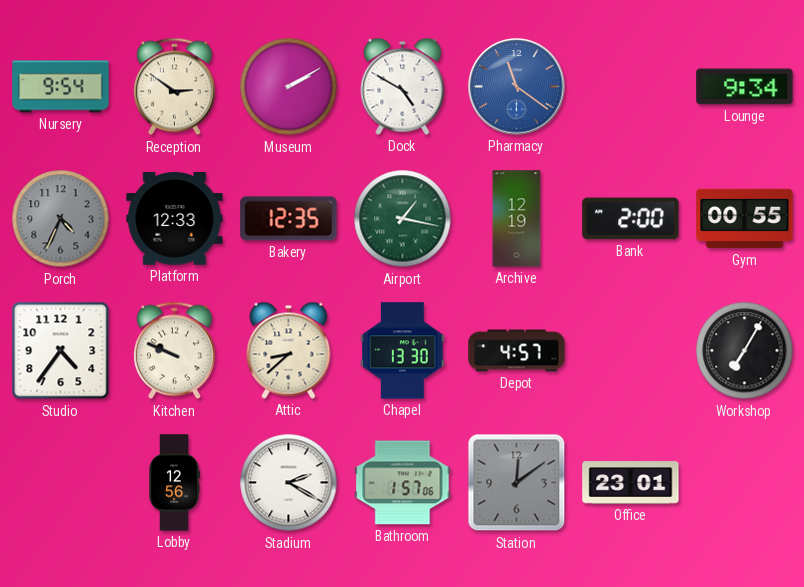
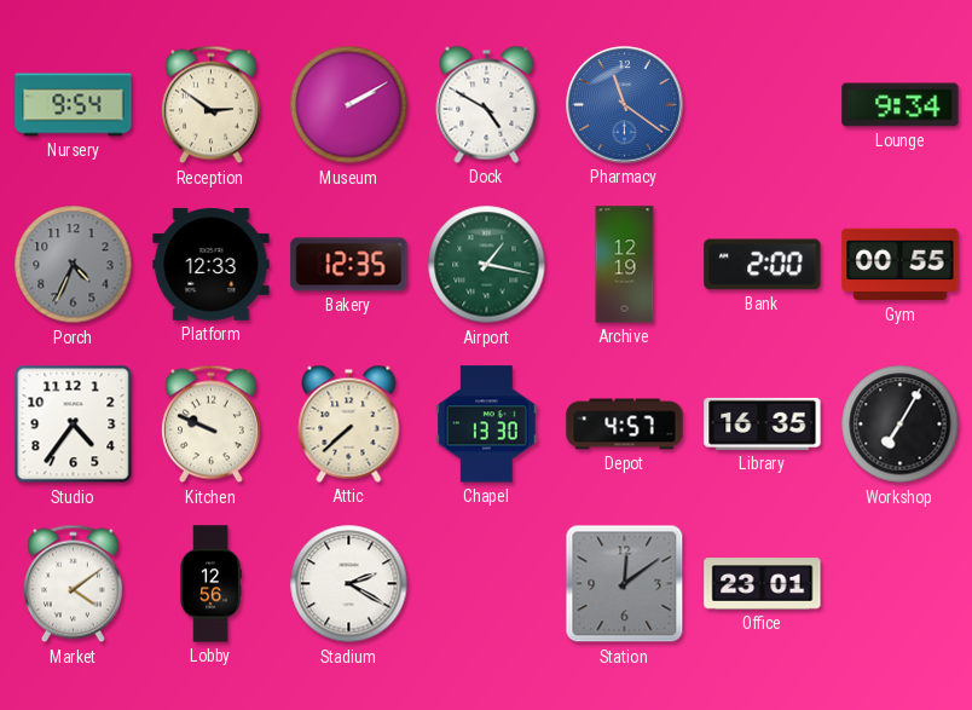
Attic: 8:38 -> 7:38
Library: none -> 16:35
Market: none -> 4:09
Bathroom: 1:57 -> none
